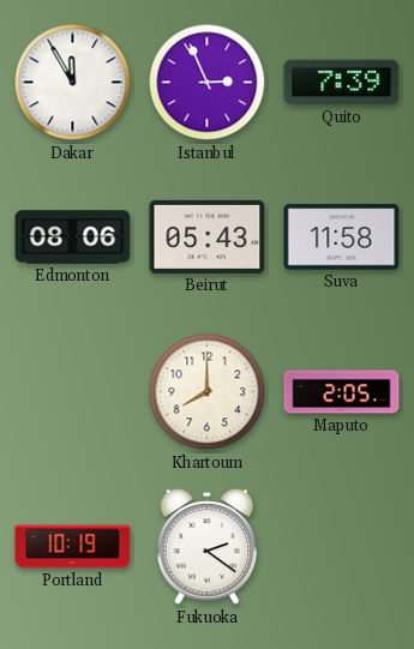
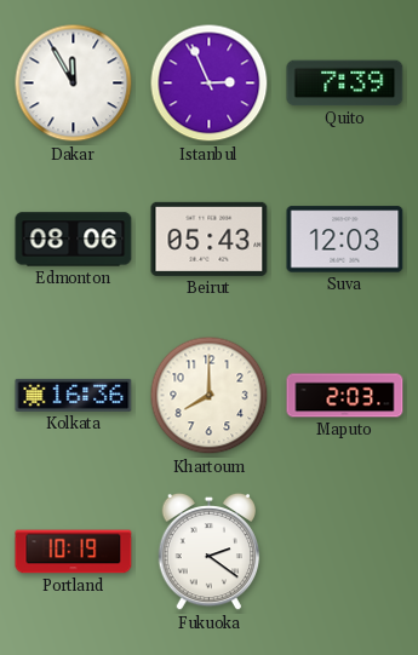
Suva: 11:58 -> 12:03
Kolkata: none -> 16:36
Maputo: 2:05 -> 2:03
